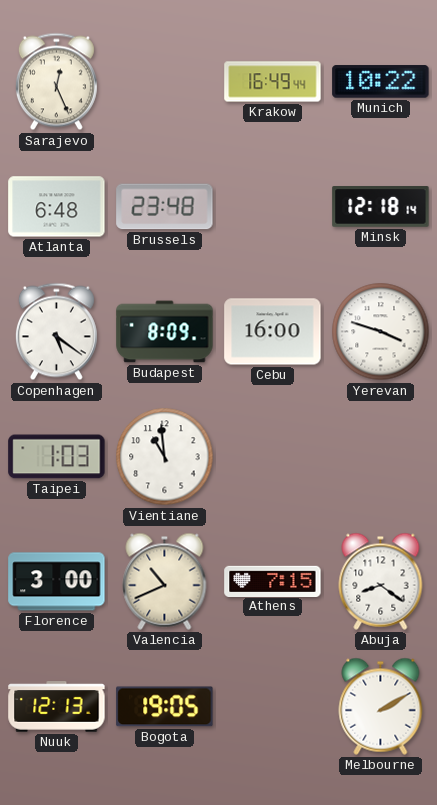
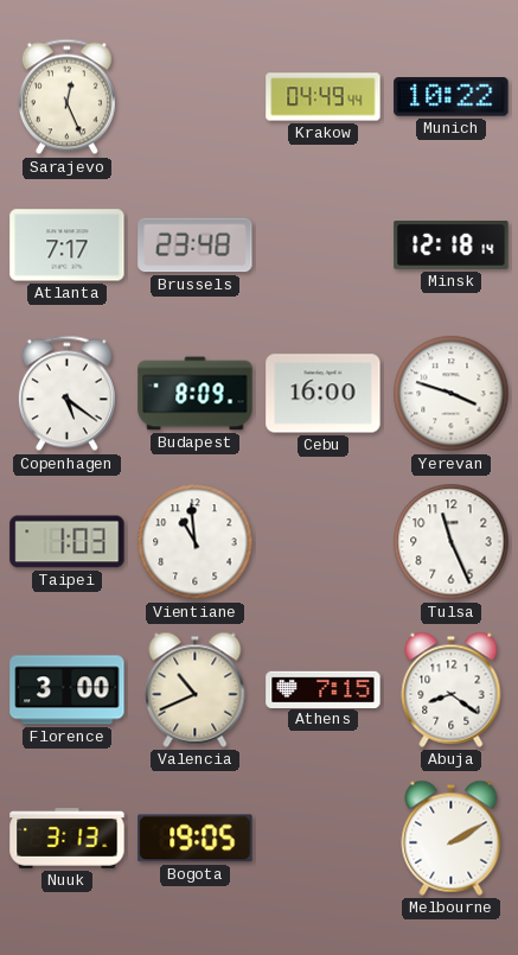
Krakow: 16:49 -> 04:49
Atlanta: 6:48 -> 7:17
Tulsa: none -> 11:26
Nuuk: 12:13 -> 3:13
